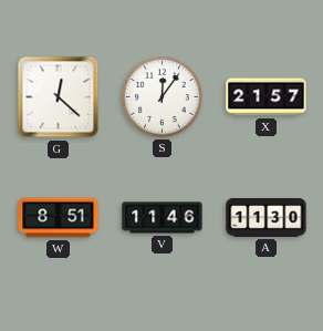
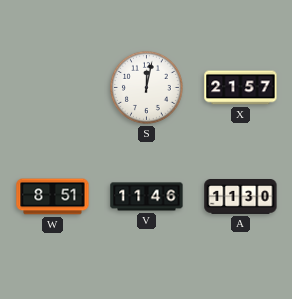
G: 12:22 -> none
S: 12:06 -> 12:02
